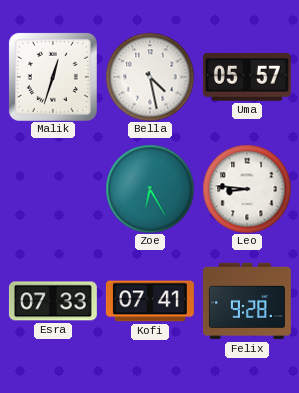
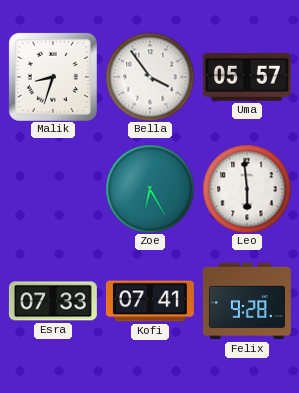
Malik: 12:33 -> 8:33
Bella: 4:28 -> 3:54
Leo: 8:46 -> 5:59
